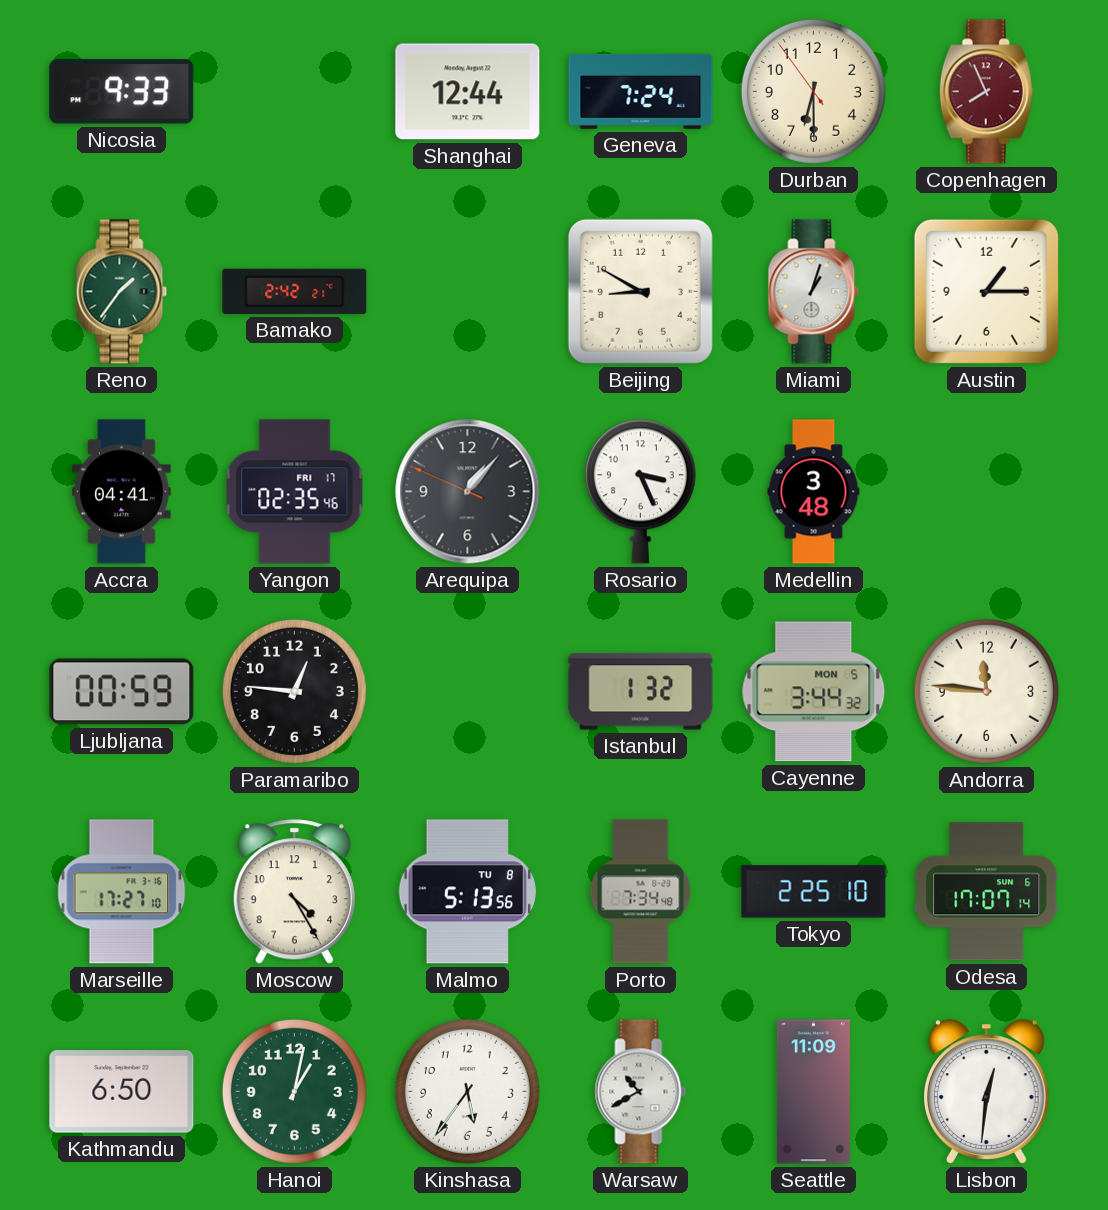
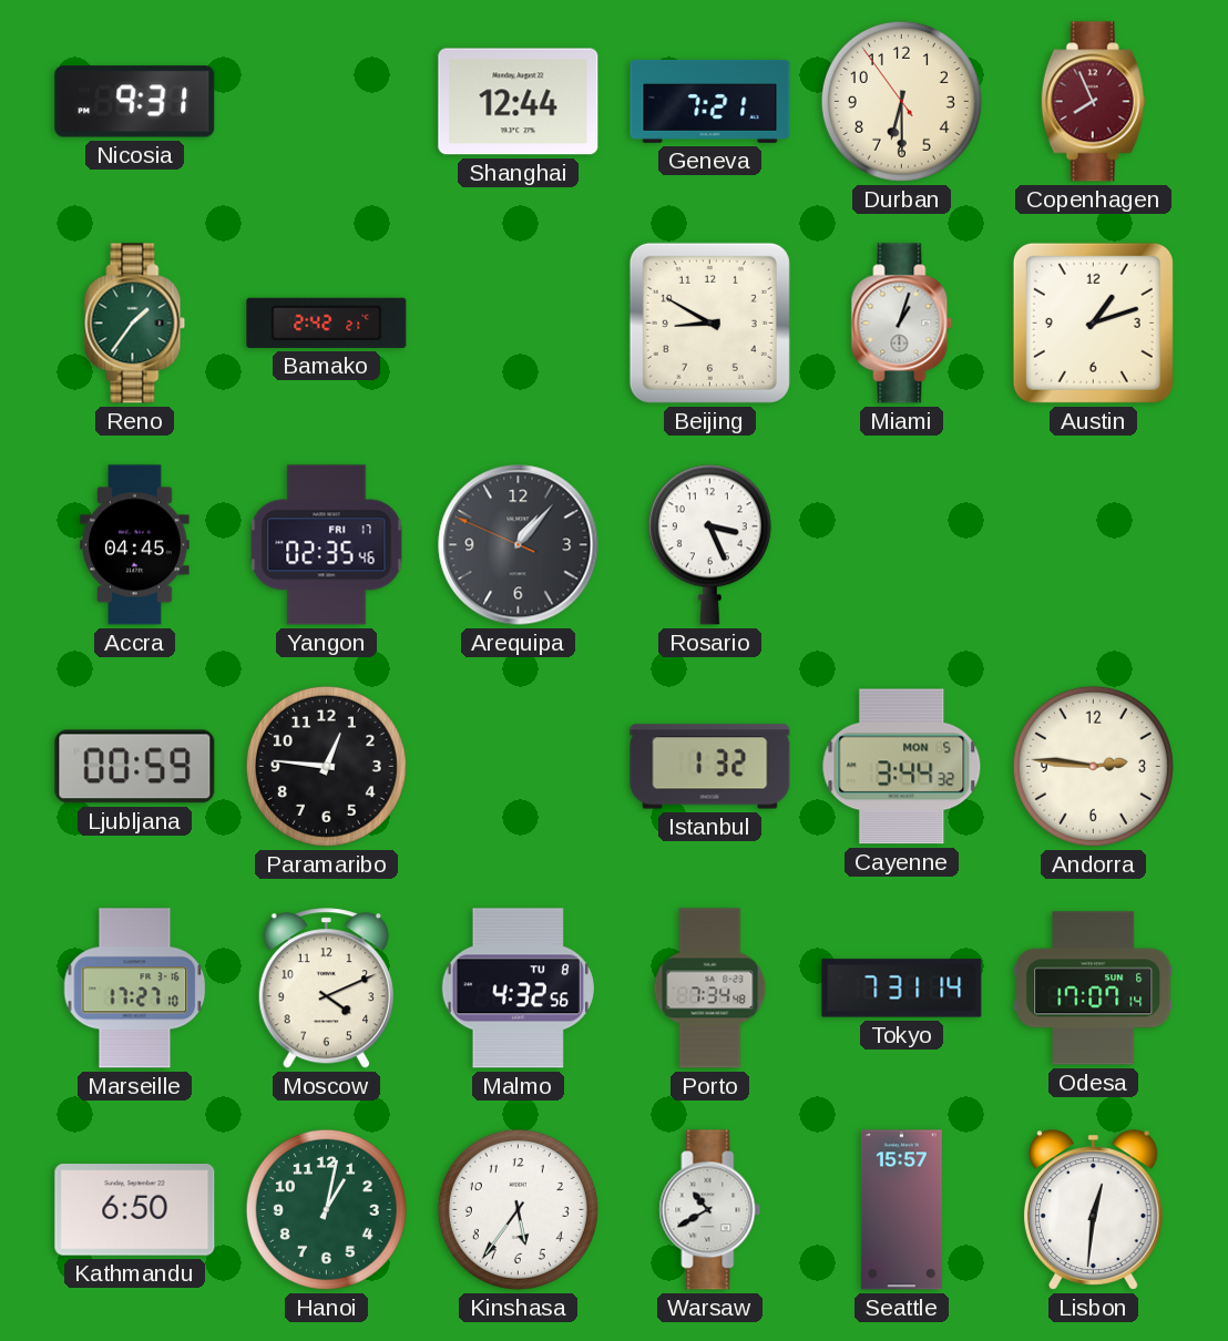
Nicosia: 9:33 -> 9:31
Geneva: 7:24 -> 7:21
Austin: 1:15 -> 1:12
Accra: 04:41 -> 04:45
Medellin: 3:48 -> none
Andorra: 11:46 -> 2:46
Moscow: 4:25 -> 4:11
Malmo: 5:13 -> 4:32
Tokyo: 2:25 -> 7:31
Seattle: 11:09 -> 15:57
